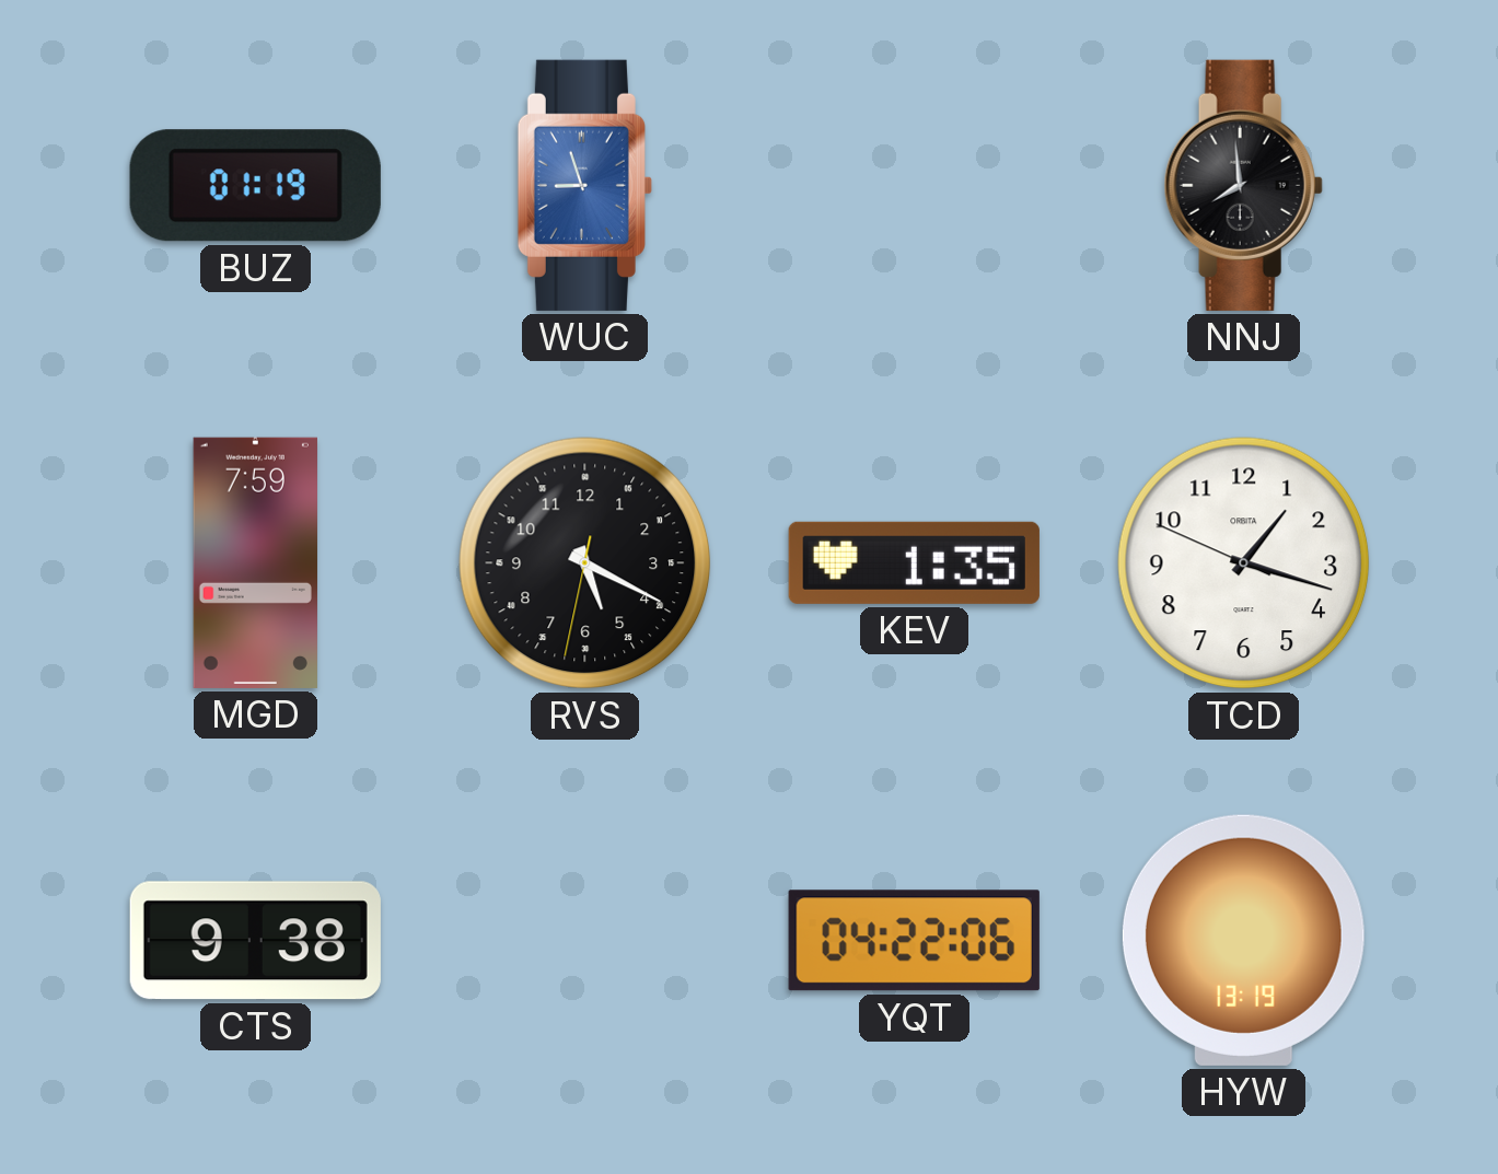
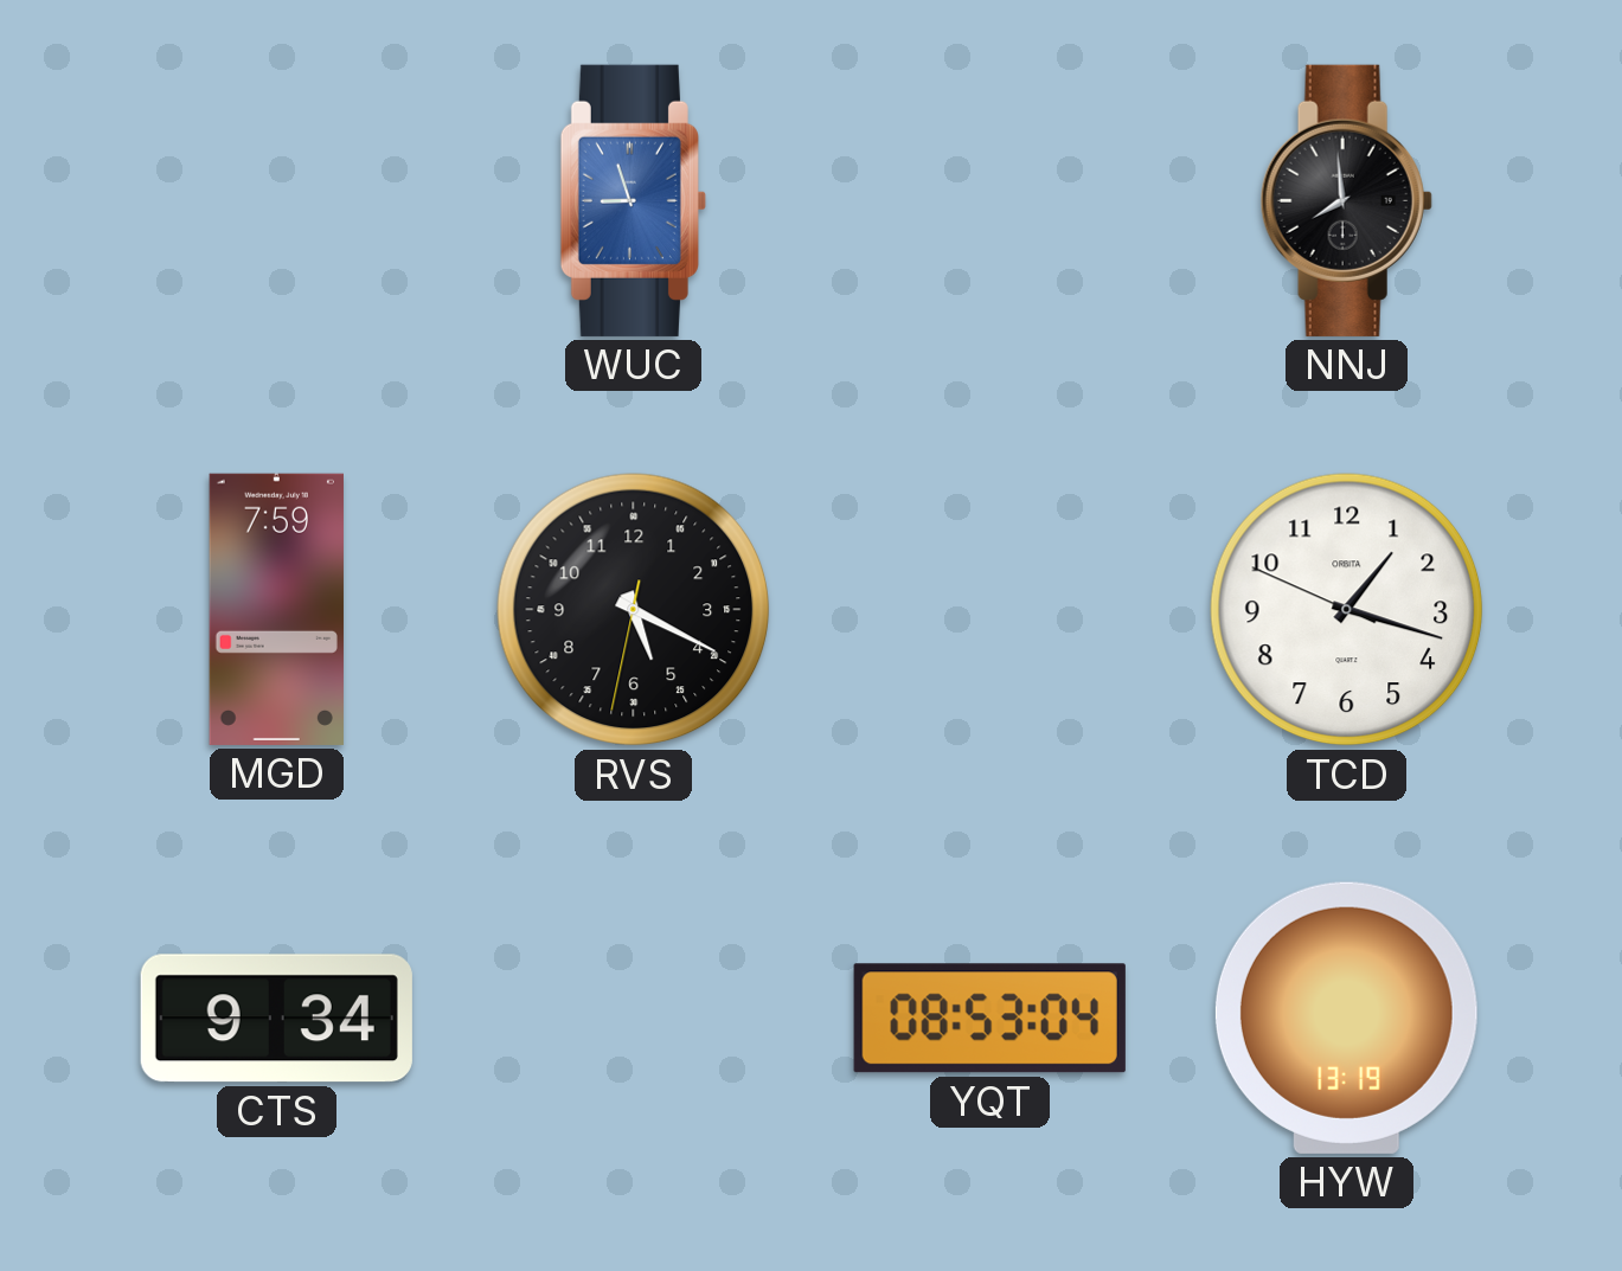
BUZ: 01:19 -> none
KEV: 1:35 -> none
CTS: 9:38 -> 9:34
YQT: 04:22 -> 08:53
